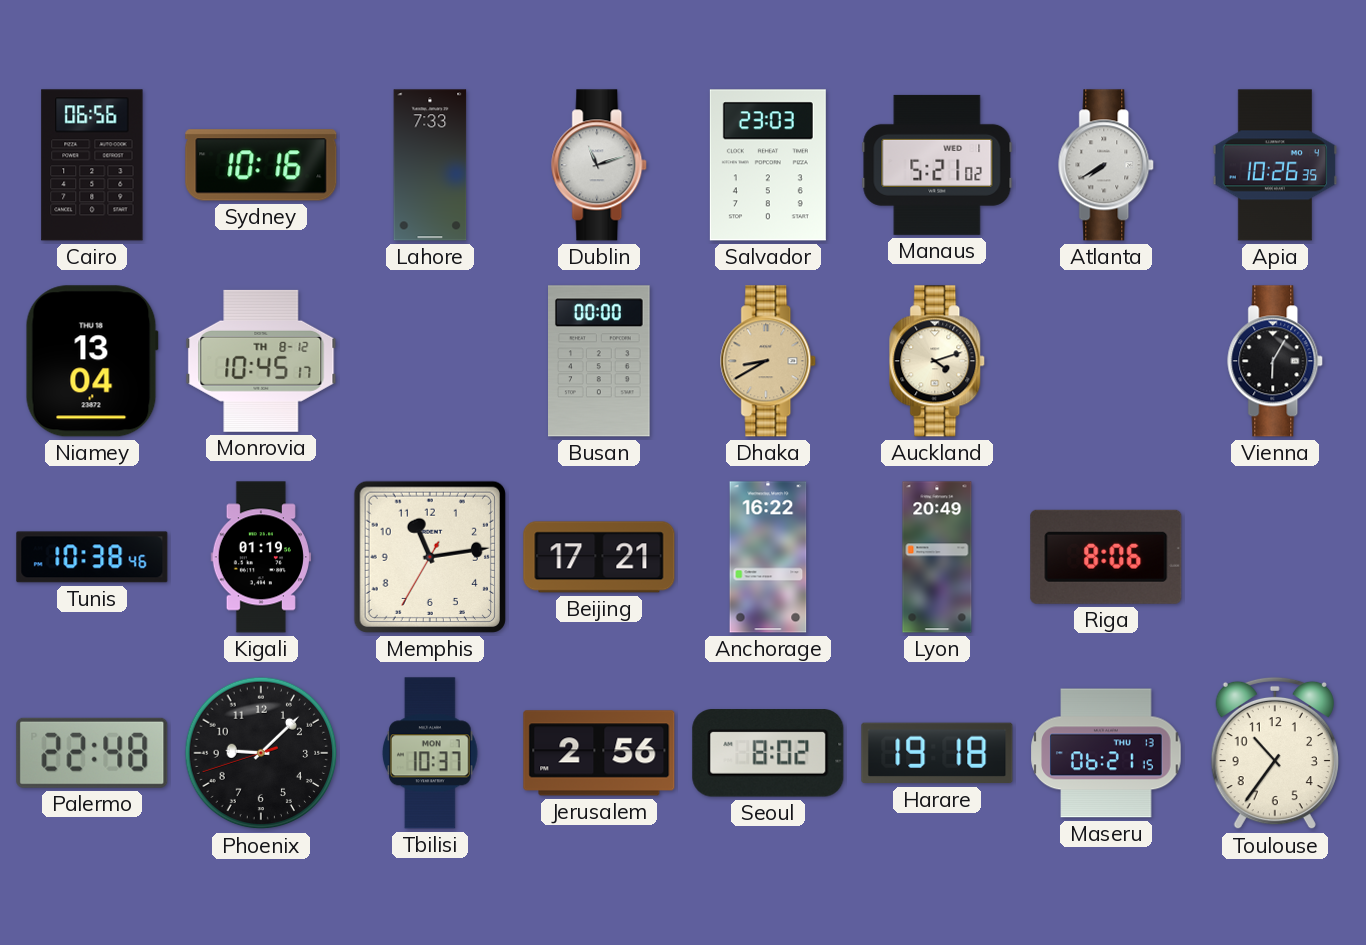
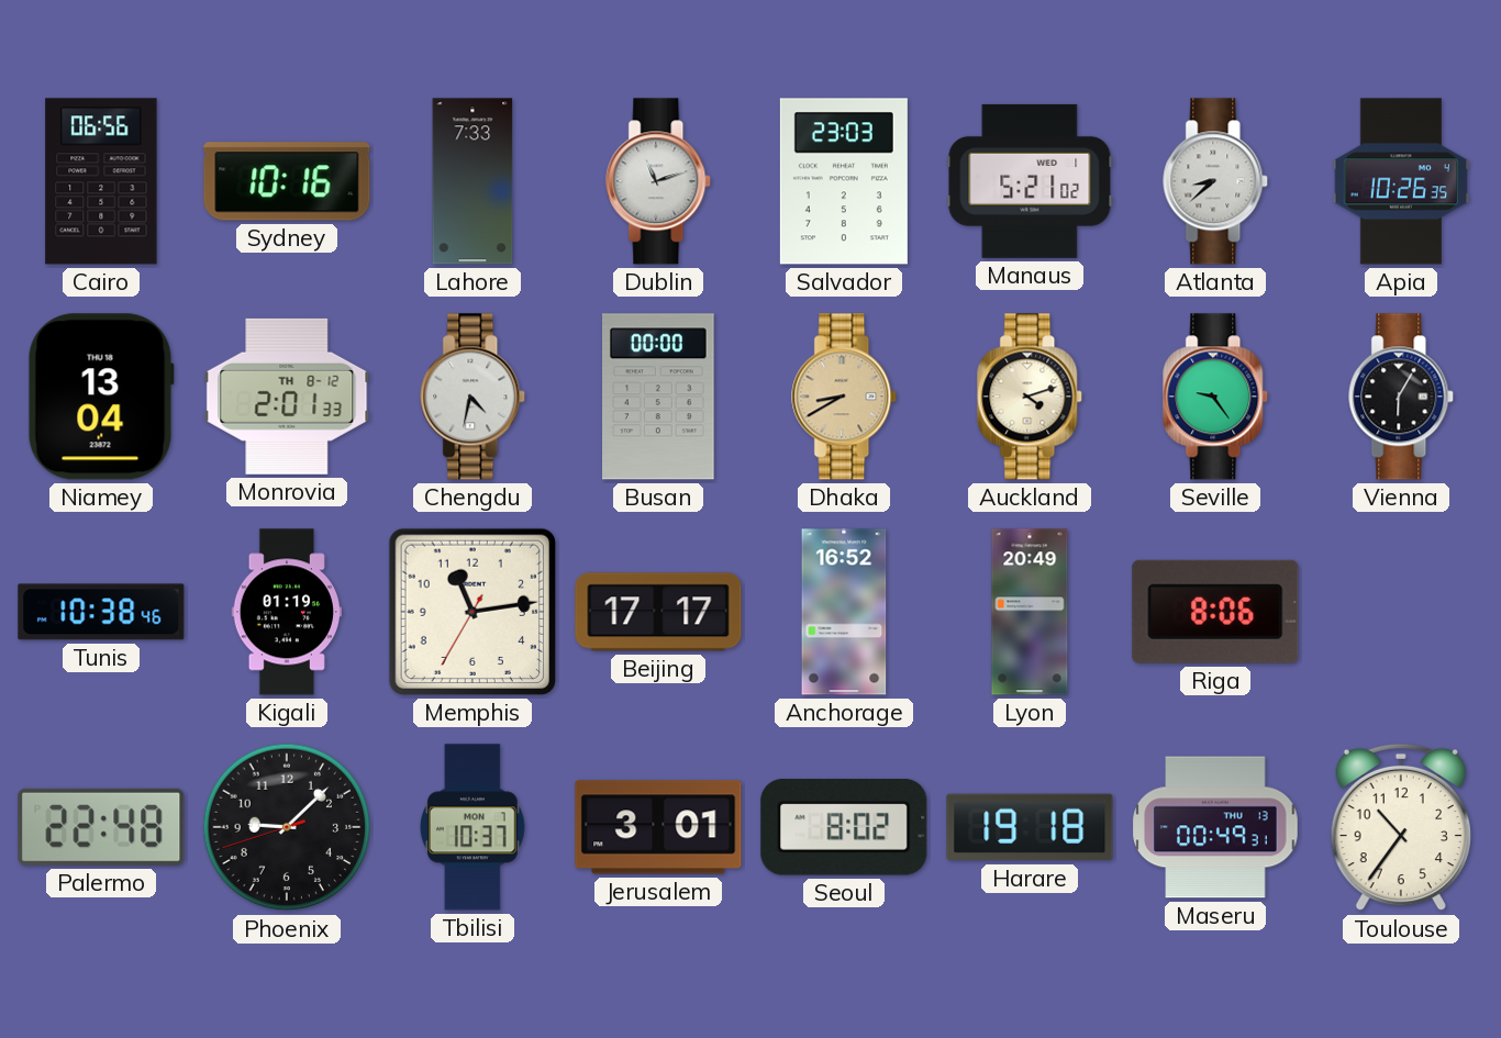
Atlanta: 7:40 -> 8:38
Monrovia: 10:45 -> 2:01
Chengdu: none -> 4:32
Seville: none -> 9:24
Beijing: 17:21 -> 17:17
Anchorage: 16:22 -> 16:52
Jerusalem: 2:56 -> 3:01
Maseru: 06:21 -> 00:49
